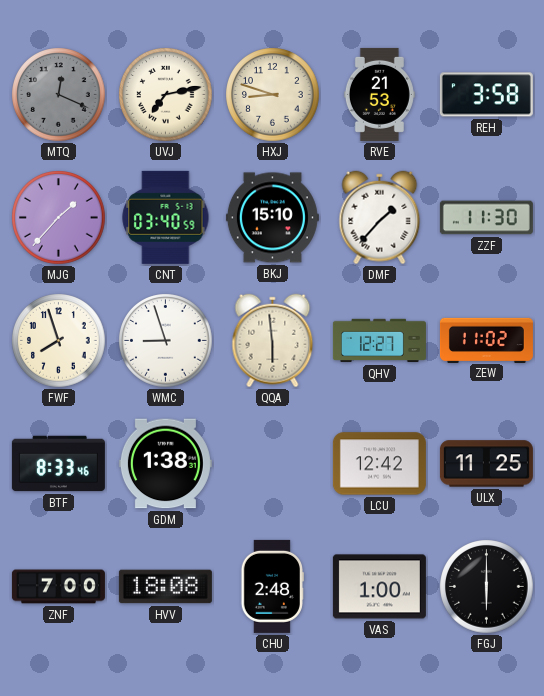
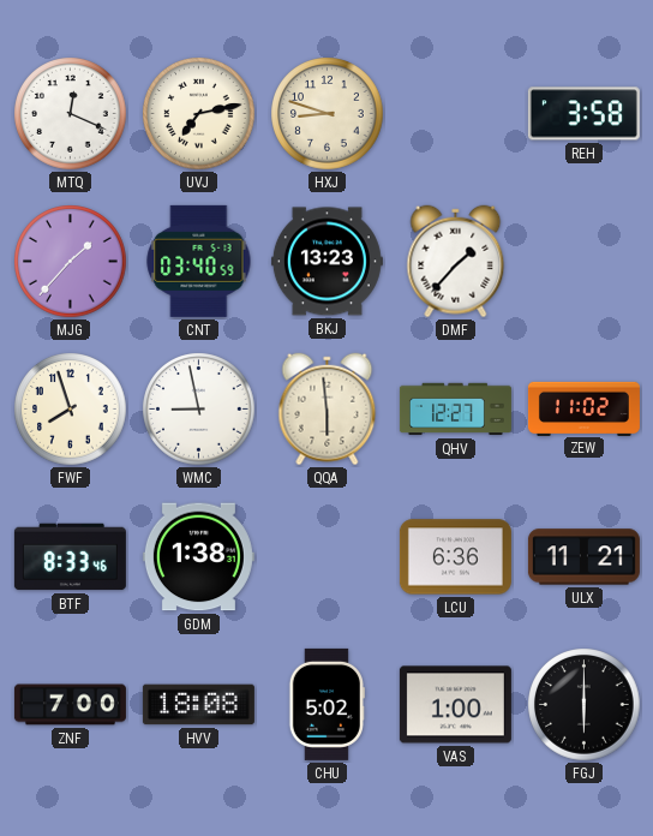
MTQ dial: grey -> white
RVE: 21:53 -> none
BKJ: 15:10 -> 13:23
ZZF: 11:30 -> none
WMC: 8:57 -> 8:58
LCU: 12:42 -> 6:36
ULX: 11:25 -> 11:21
CHU: 2:48 -> 5:02
